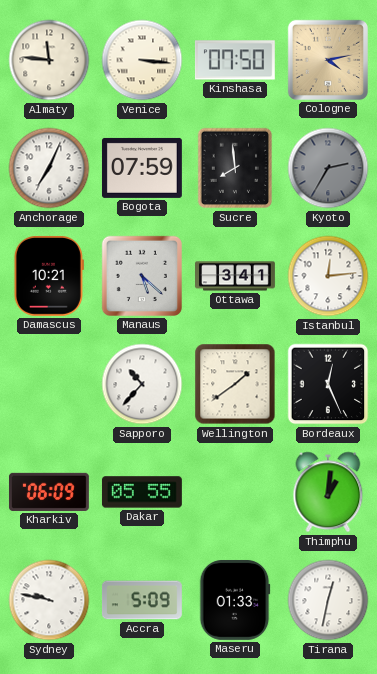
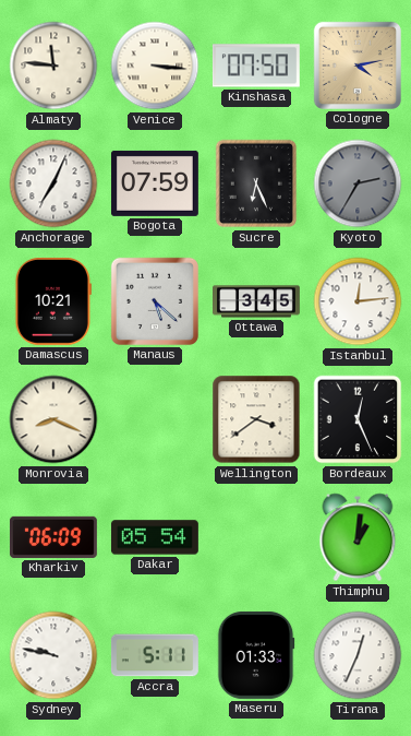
Sucre: 7:59 -> 6:26
Ottawa: 3:41 -> 3:45
Monrovia: none -> 8:19
Sapporo: 10:37 -> none
Wellington: 1:39 -> 3:39
Dakar: 05:55 -> 05:54
Accra: 5:09 -> 5:11
Tirana: 12:32 -> 12:34
